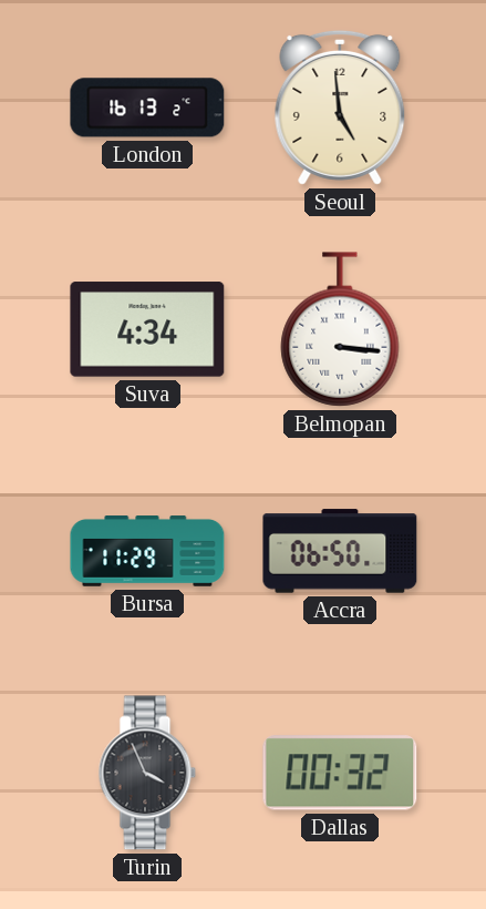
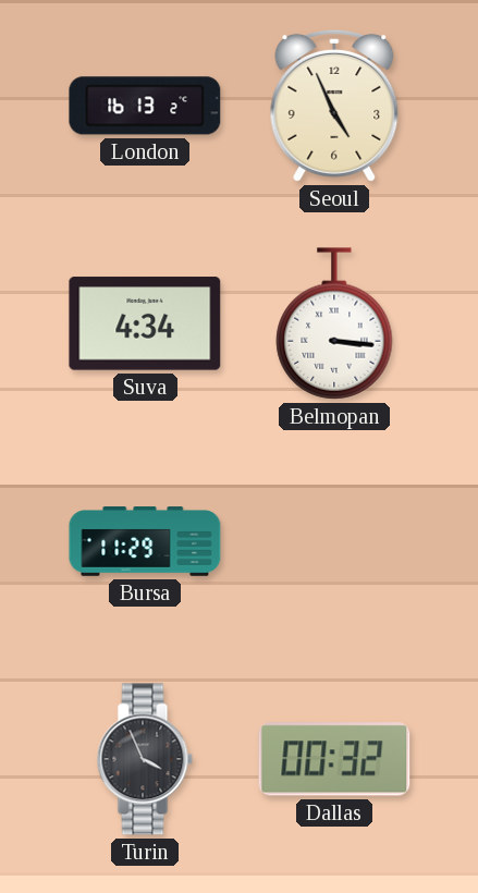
Seoul: 4:59 -> 4:56
Accra: 06:50 -> none
